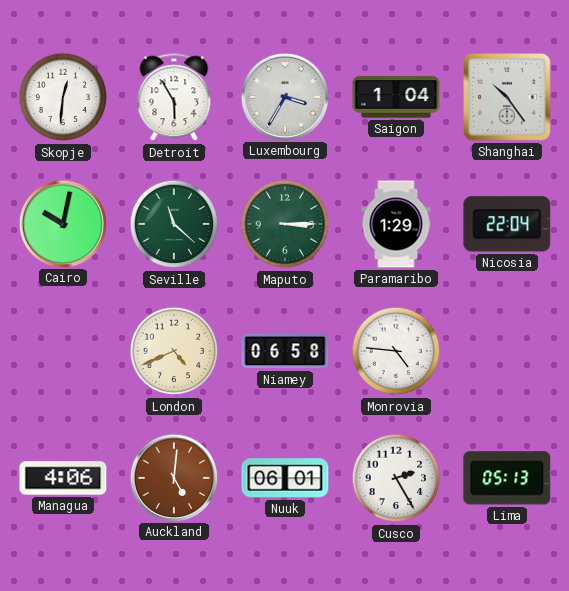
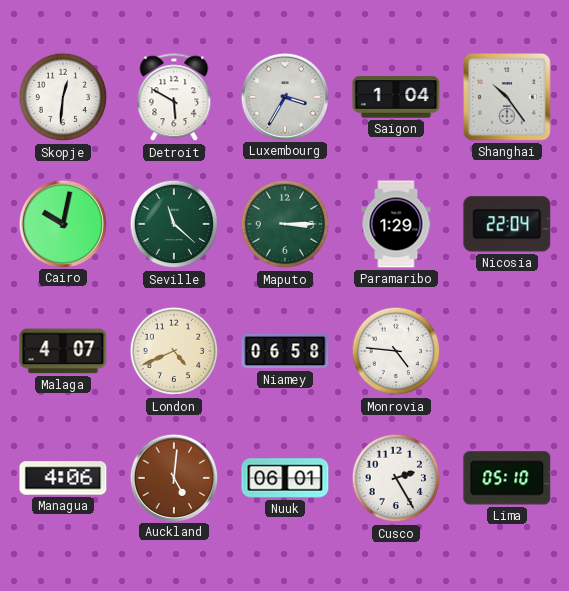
Detroit: 5:55 -> 5:50
Malaga: none -> 4:07
Lima: 05:13 -> 05:10
